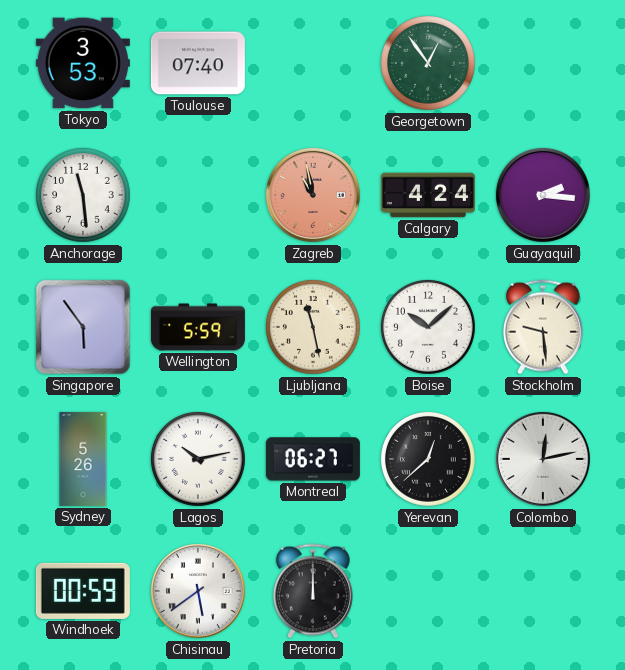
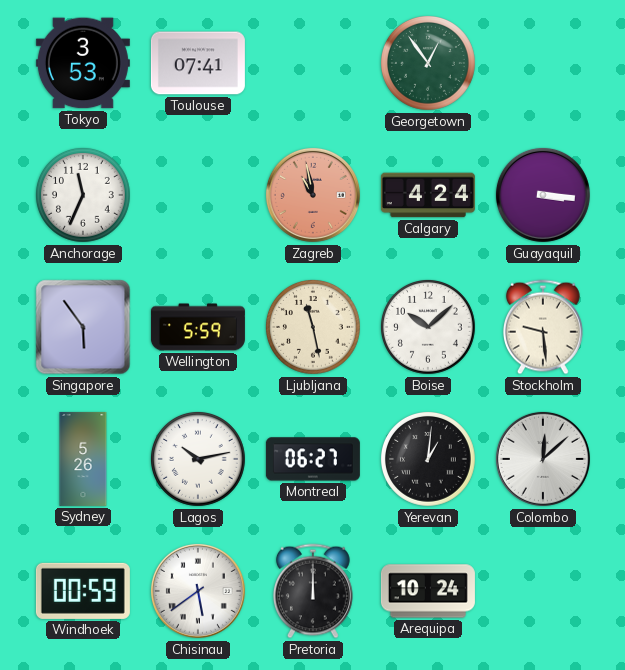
Toulouse: 07:40 -> 07:41
Anchorage: 11:29 -> 11:34
Guayaquil: 2:16 -> 3:16
Yerevan: 12:38 -> 1:01
Colombo: 12:13 -> 12:08
Arequipa: none -> 10:24
